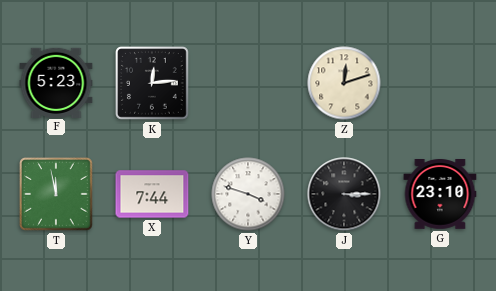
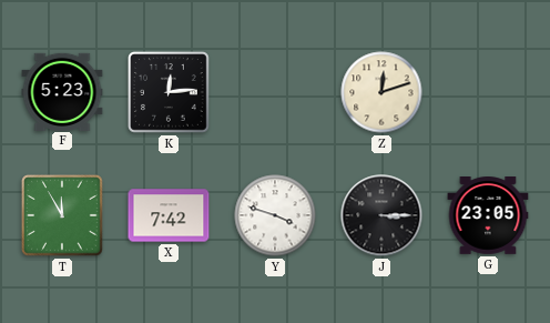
T: 11:58 -> 11:55
X: 7:44 -> 7:42
G: 23:10 -> 23:05
